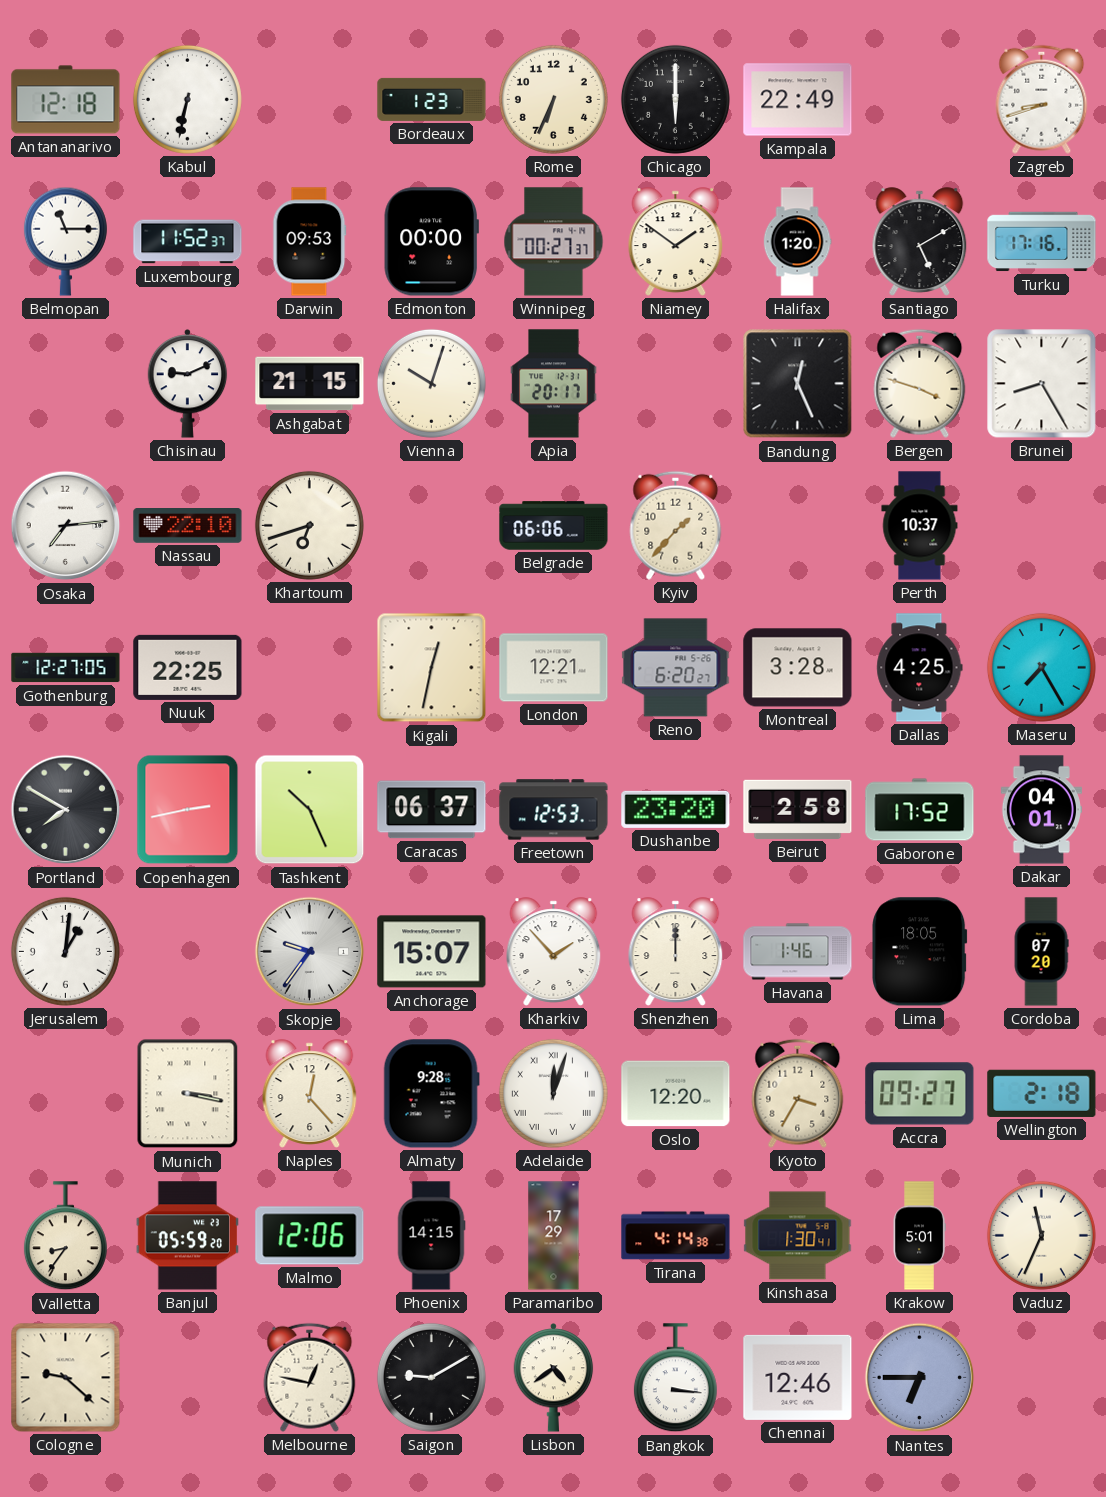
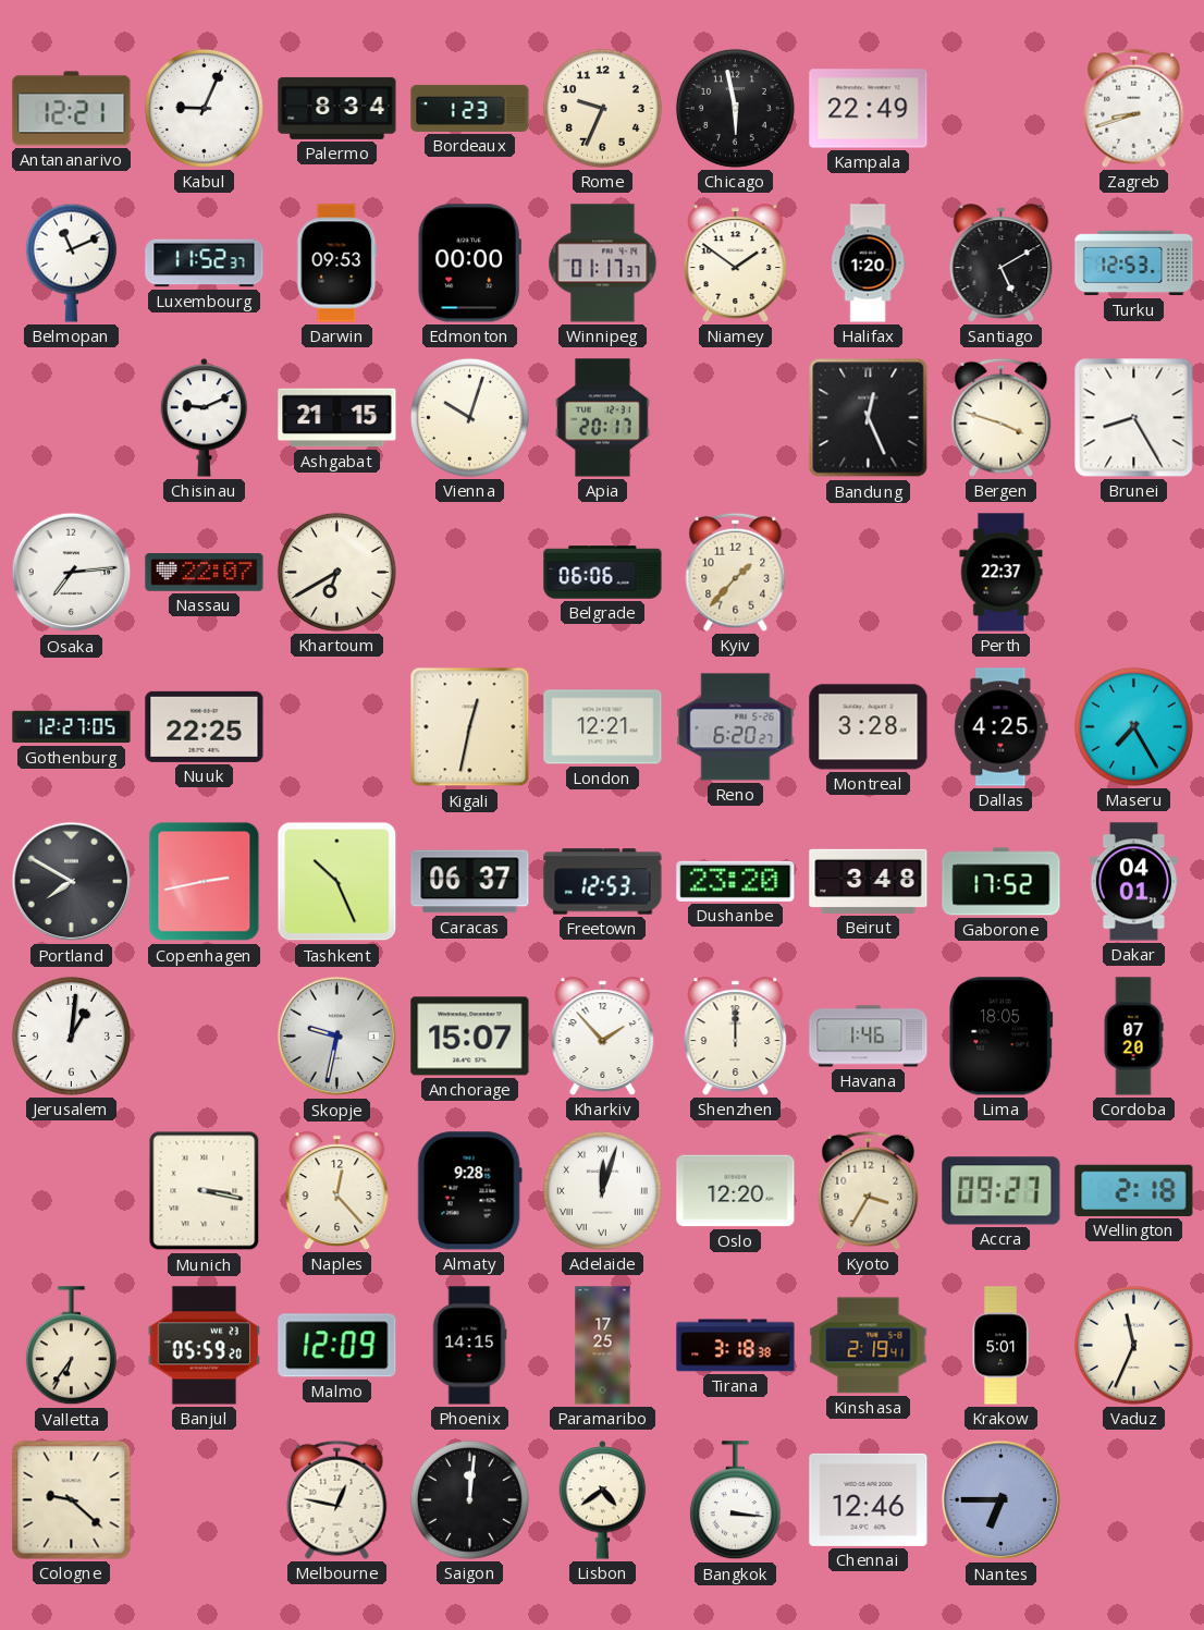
Antananarivo: 12:18 -> 12:21
Kabul: 6:32 -> 9:04
Palermo: none -> 8:34
Rome: 6:34 -> 9:34
Chicago: 6:00 -> 5:58
Belmopan: 11:15 -> 11:11
Winnipeg: 00:27 -> 01:17
Turku: 17:16 -> 12:53
Nassau: 22:10 -> 22:07
Khartoum: 6:42 -> 6:40
Perth: 10:37 -> 22:37
Beirut: 2:58 -> 3:48
Skopje: 9:36 -> 9:32
Valletta: 8:36 -> 6:36
Malmo: 12:06 -> 12:09
Paramaribo: 17:29 -> 17:25
Tirana: 4:14 -> 3:18
Kinshasa: 1:30 -> 2:19
Saigon: 9:10 -> 12:01
